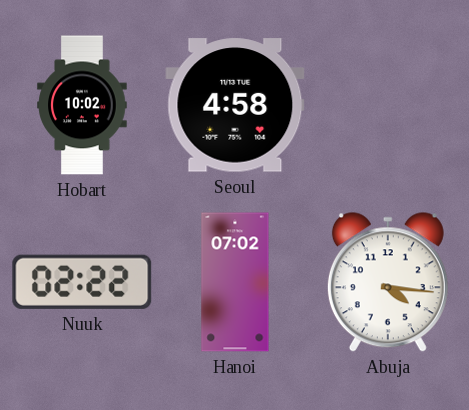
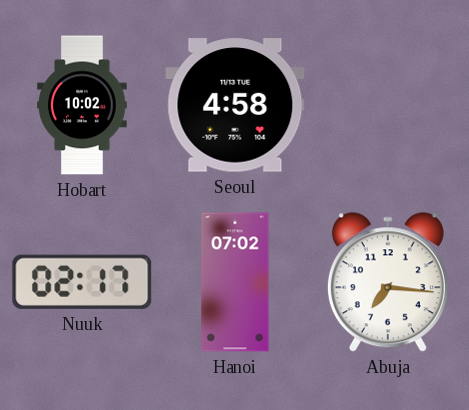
Nuuk: 02:22 -> 02:17
Abuja: 4:16 -> 7:16
